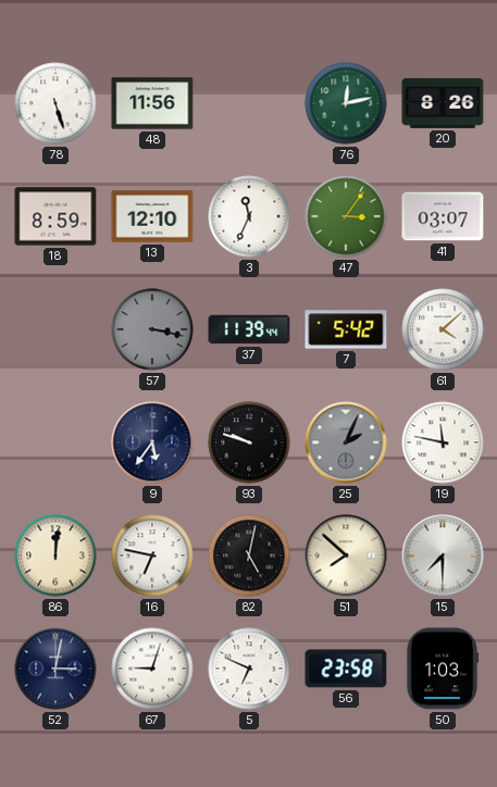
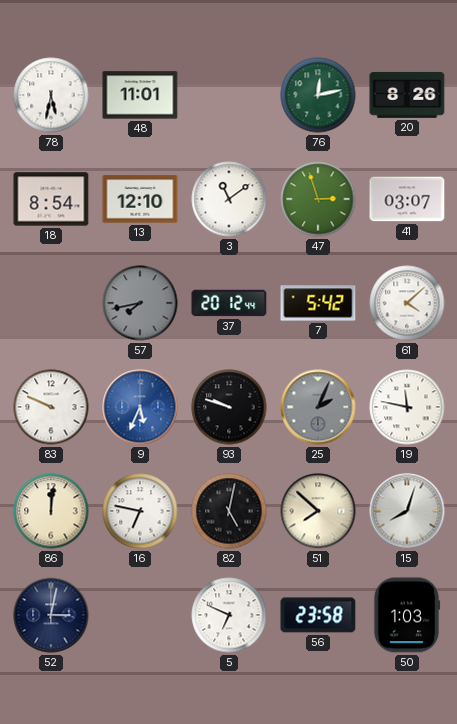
78: 5:27 -> 5:32
48: 11:56 -> 11:01
18: 8:59 -> 8:54
3: 11:34 -> 11:09
47: 3:06 -> 2:57
57: 3:17 -> 7:43
37: 11:39 -> 20:12
83: none -> 9:49
9: 5:36 -> 5:34
9 dial: navy -> blue
15: 7:30 -> 8:03
67: 9:03 -> none
